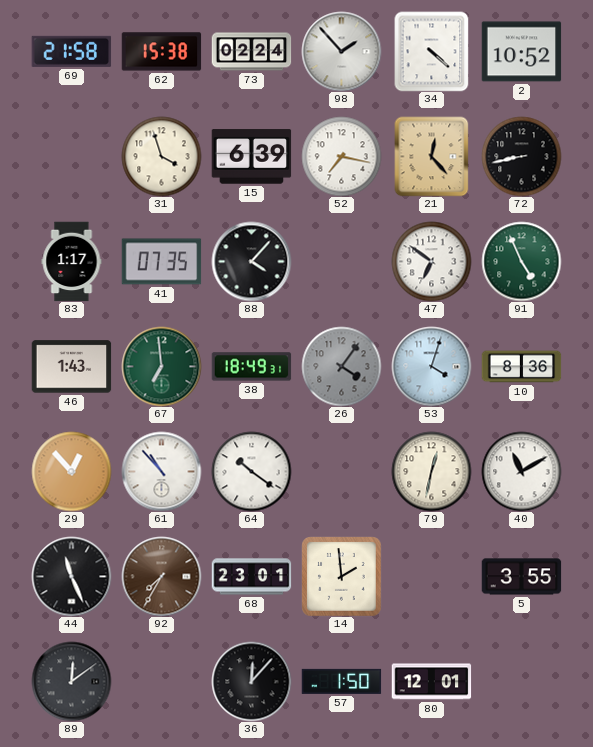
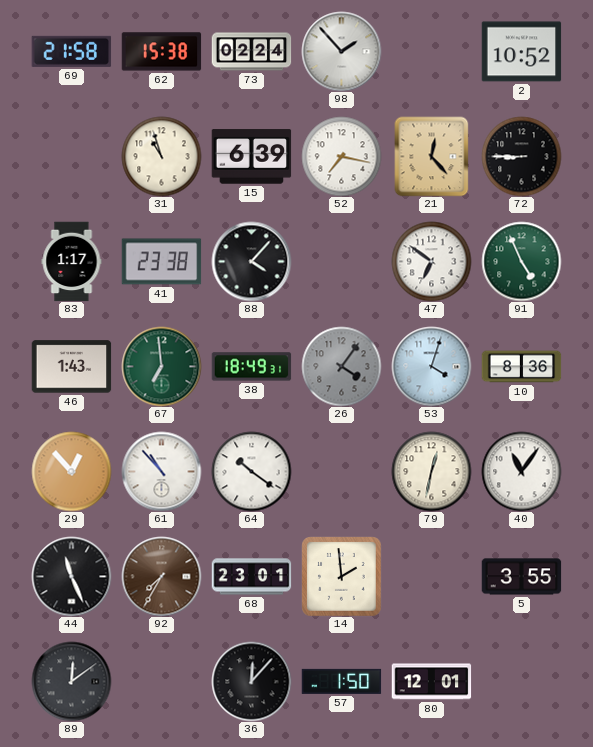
34: 4:22 -> none
31: 3:57 -> 10:57
72: 8:43 -> 8:45
41: 07:35 -> 23:38
40: 11:10 -> 11:06
